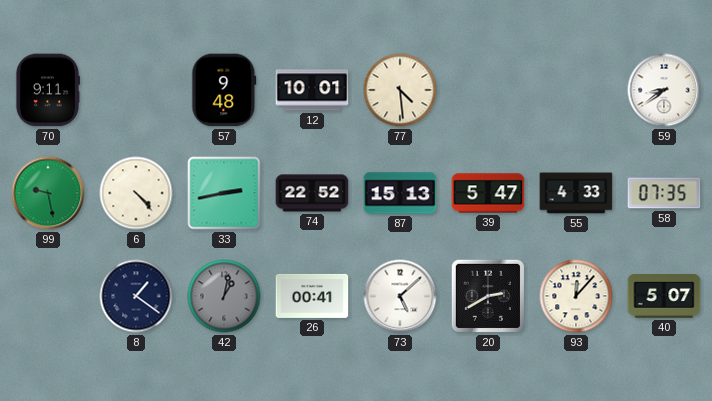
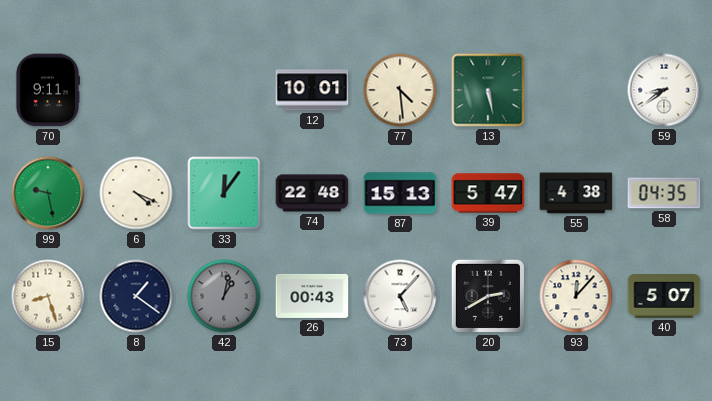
57: 9:48 -> none
13: none -> 5:28
6: 4:23 -> 4:19
33: 2:43 -> 12:06
74: 22:52 -> 22:48
55: 4:33 -> 4:38
58: 07:35 -> 04:35
15: none -> 8:27
26: 00:41 -> 00:43
73: 5:08 -> 5:07
